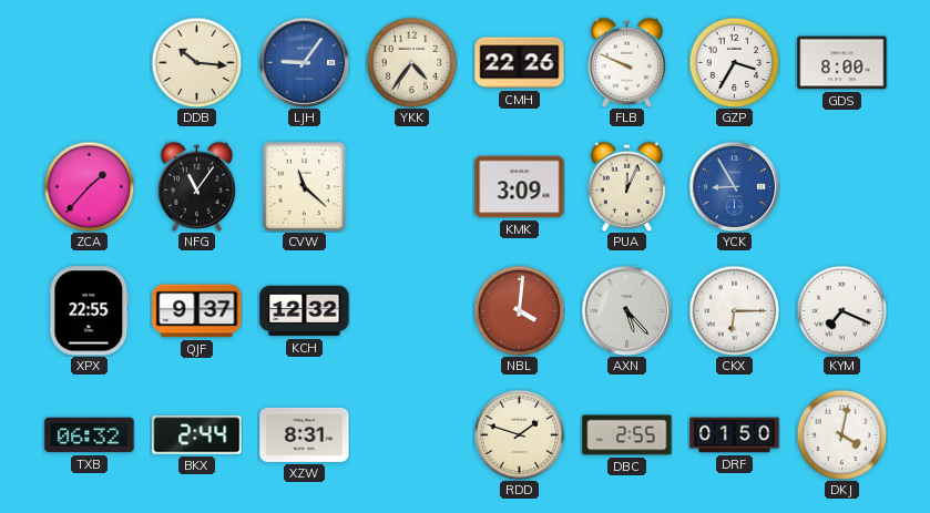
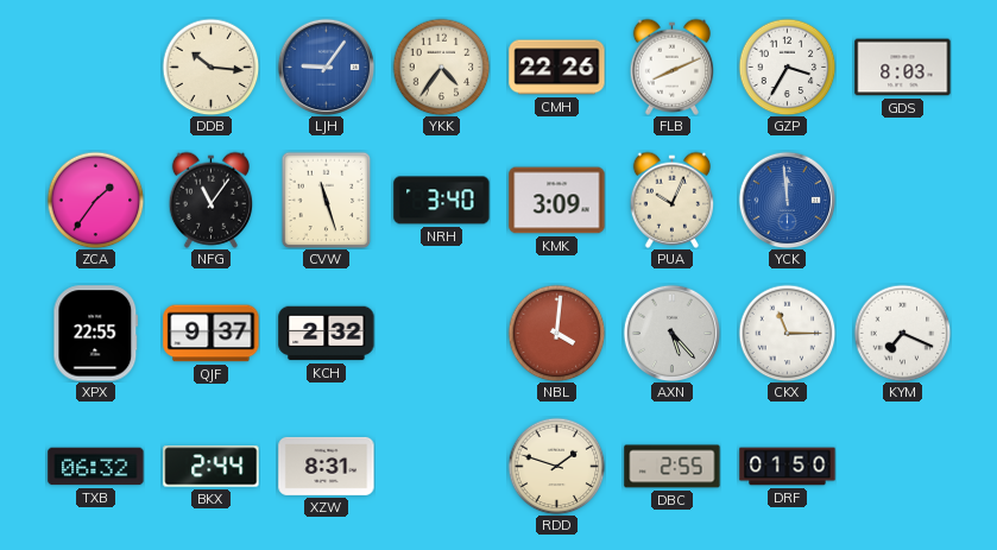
FLB: 9:49 -> 8:11
GDS: 8:00 -> 8:03
ZCA: 1:37 -> 1:36
CVW: 11:22 -> 11:27
NRH: none -> 3:40
PUA: 12:04 -> 10:04
YCK: 8:55 -> 11:59
KCH: 12:32 -> 2:32
CKX: 6:15 -> 11:15
DKJ: 4:02 -> none
